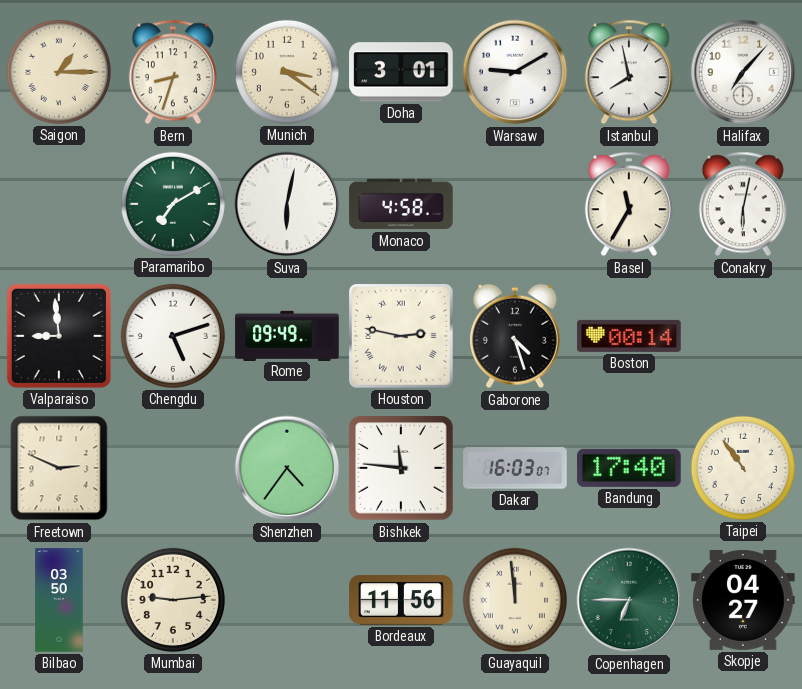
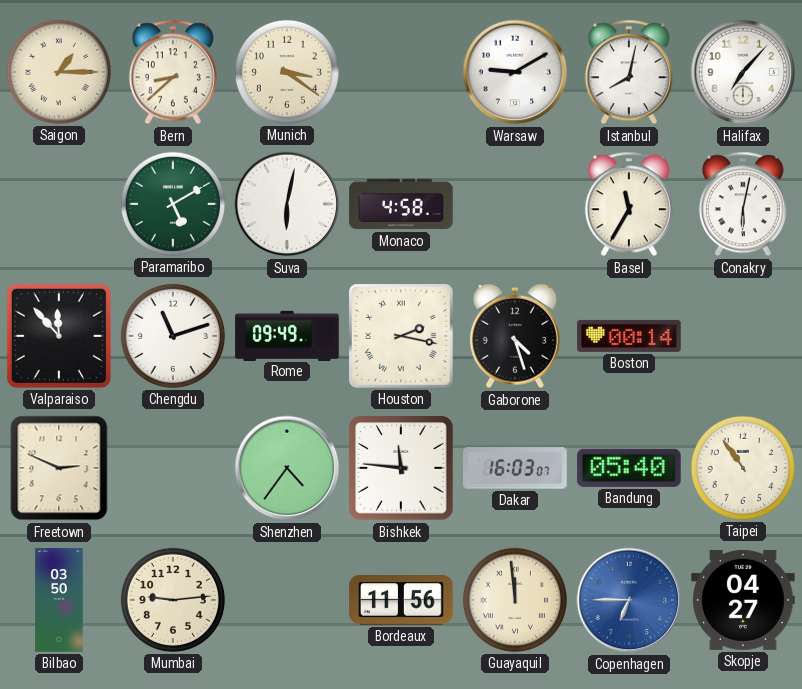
Bern: 8:33 -> 8:38
Doha: 3:01 -> none
Istanbul: 7:58 -> 8:02
Paramaribo: 7:10 -> 5:10
Valparaiso: 8:59 -> 11:53
Chengdu: 5:12 -> 11:12
Houston: 2:47 -> 2:17
Bandung: 17:40 -> 05:40
Copenhagen dial: green -> blue
